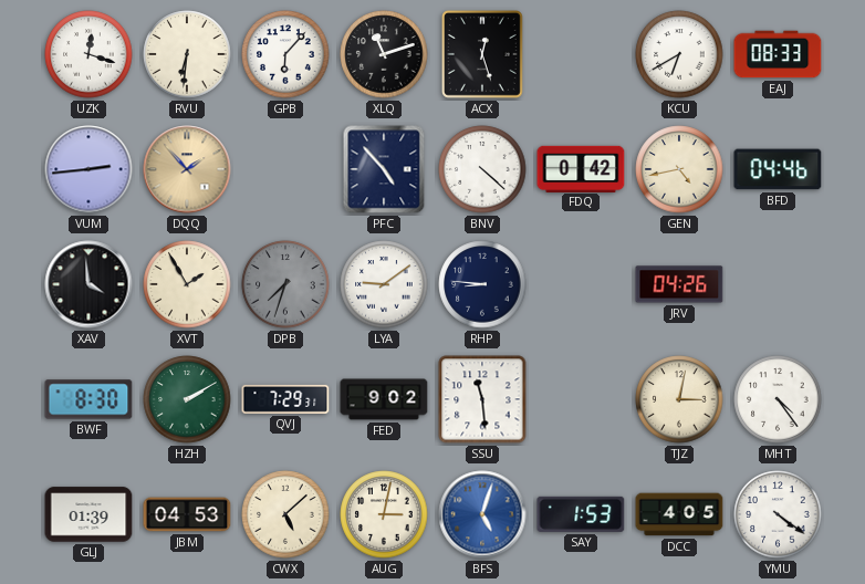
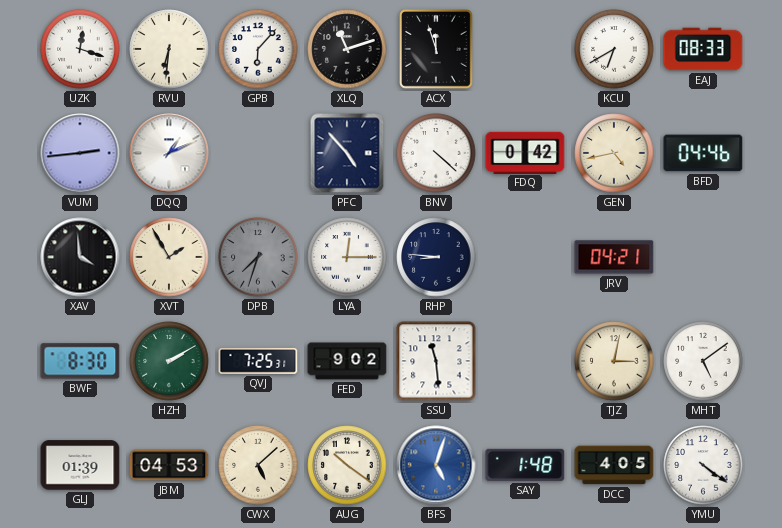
ACX: 12:27 -> 11:57
DQQ: 1:53 -> 1:11
DQQ dial: champagne -> white
LYA: 9:09 -> 12:15
JRV: 04:26 -> 04:21
QVJ: 7:29 -> 7:25
MHT: 4:24 -> 5:09
AUG: 3:02 -> 10:21
SAY: 1:53 -> 1:48
